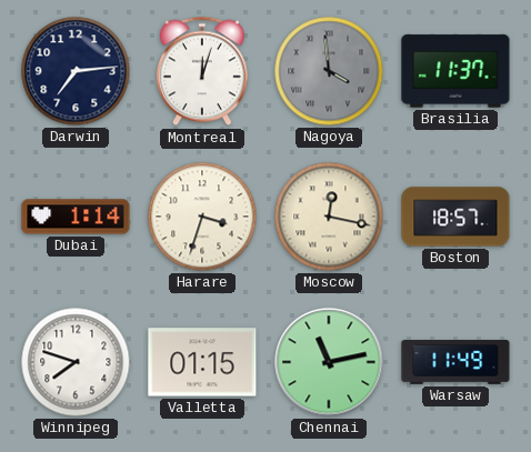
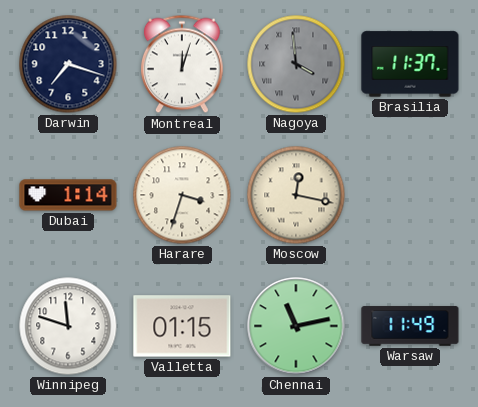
Darwin: 7:14 -> 7:18
Boston: 18:57 -> none
Winnipeg: 7:48 -> 11:48
